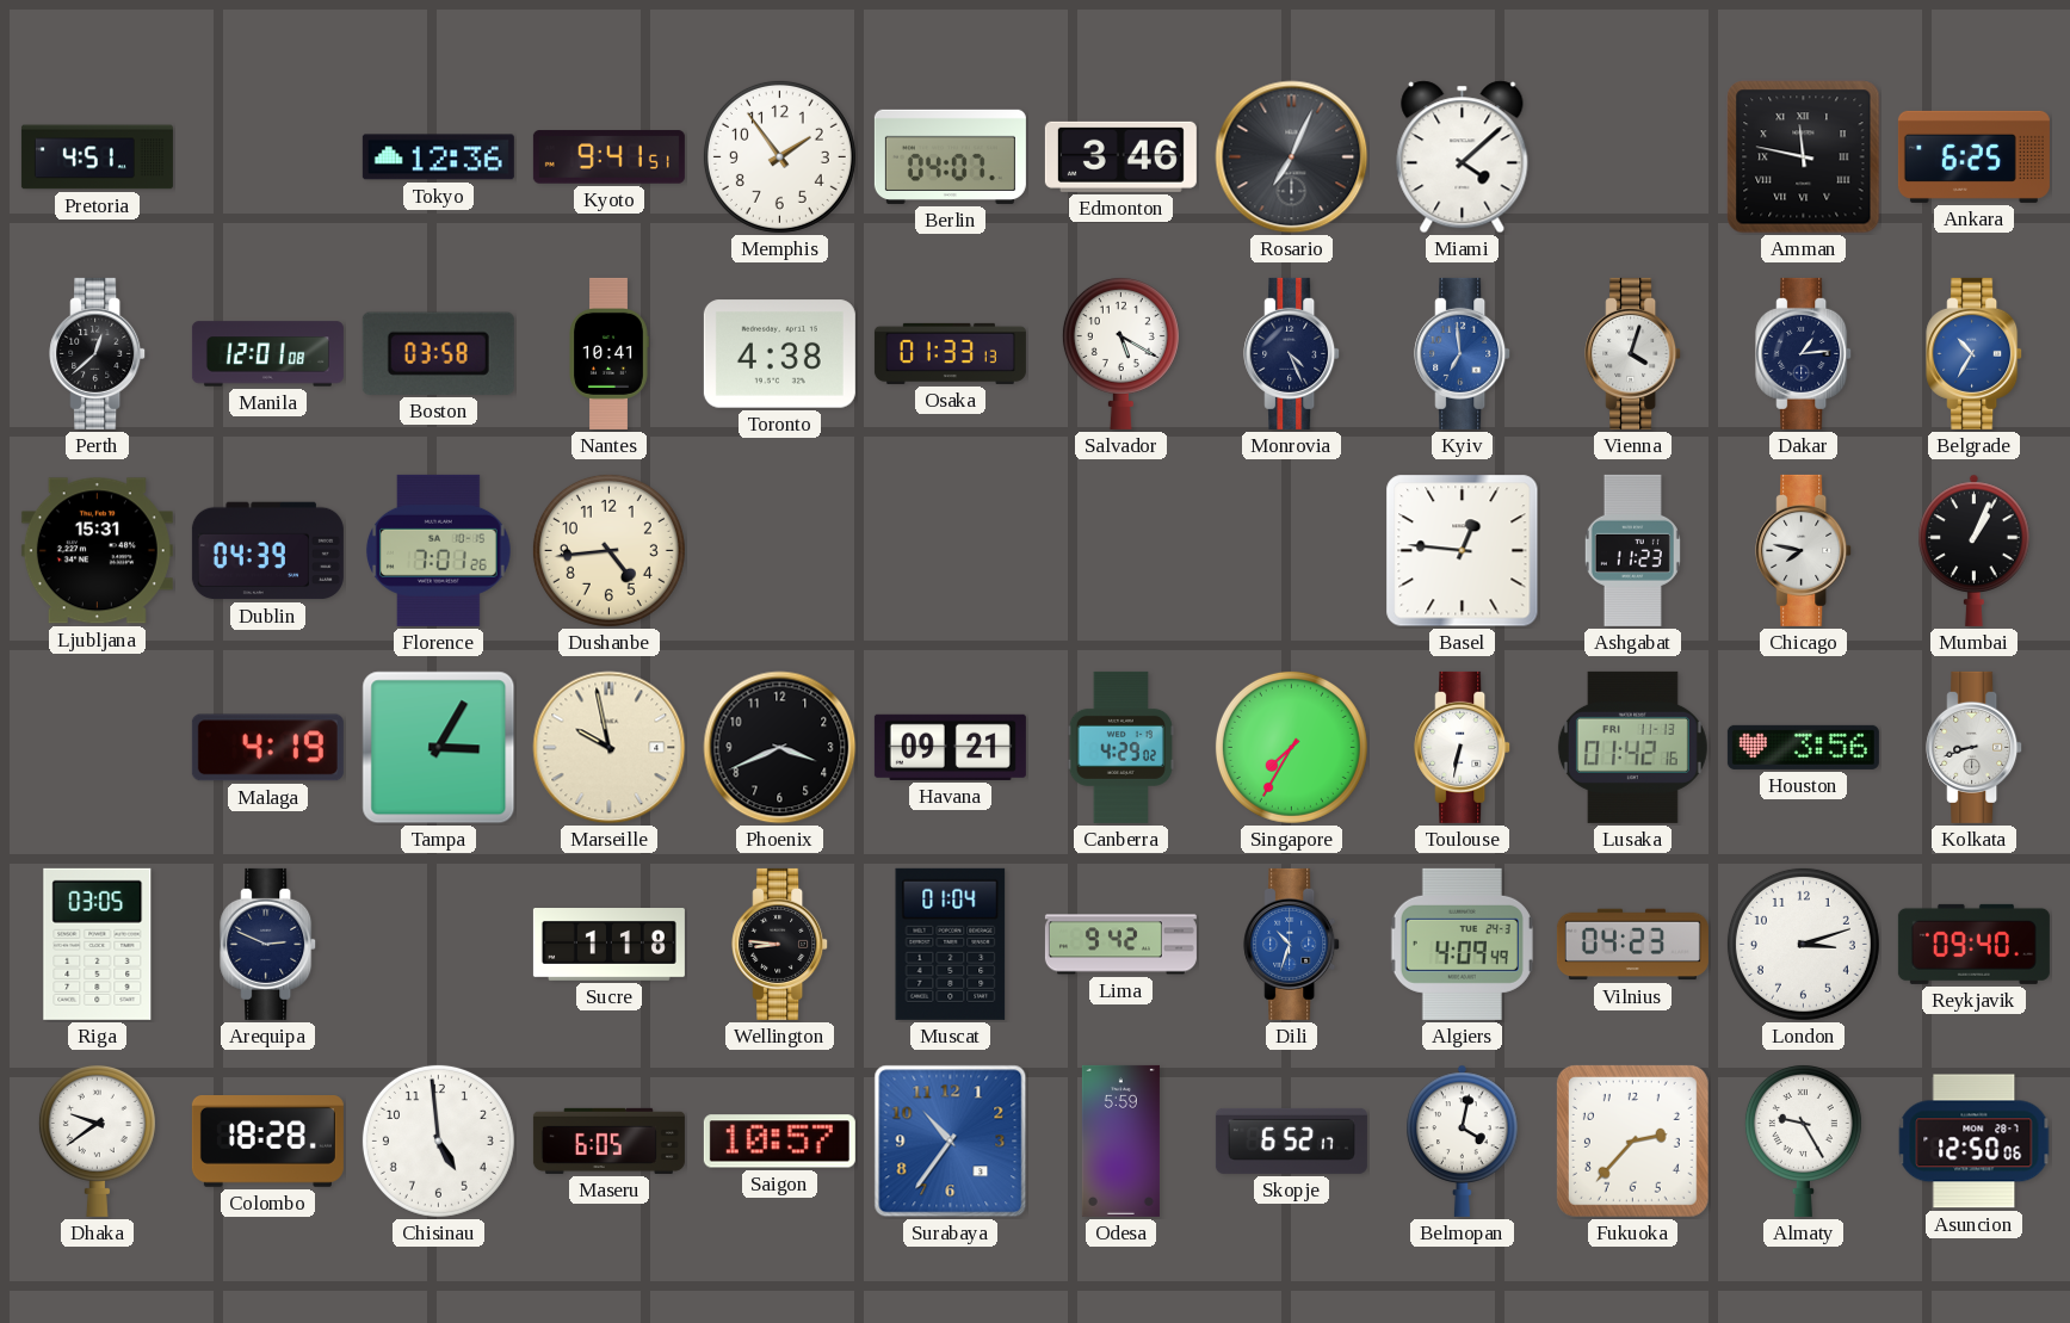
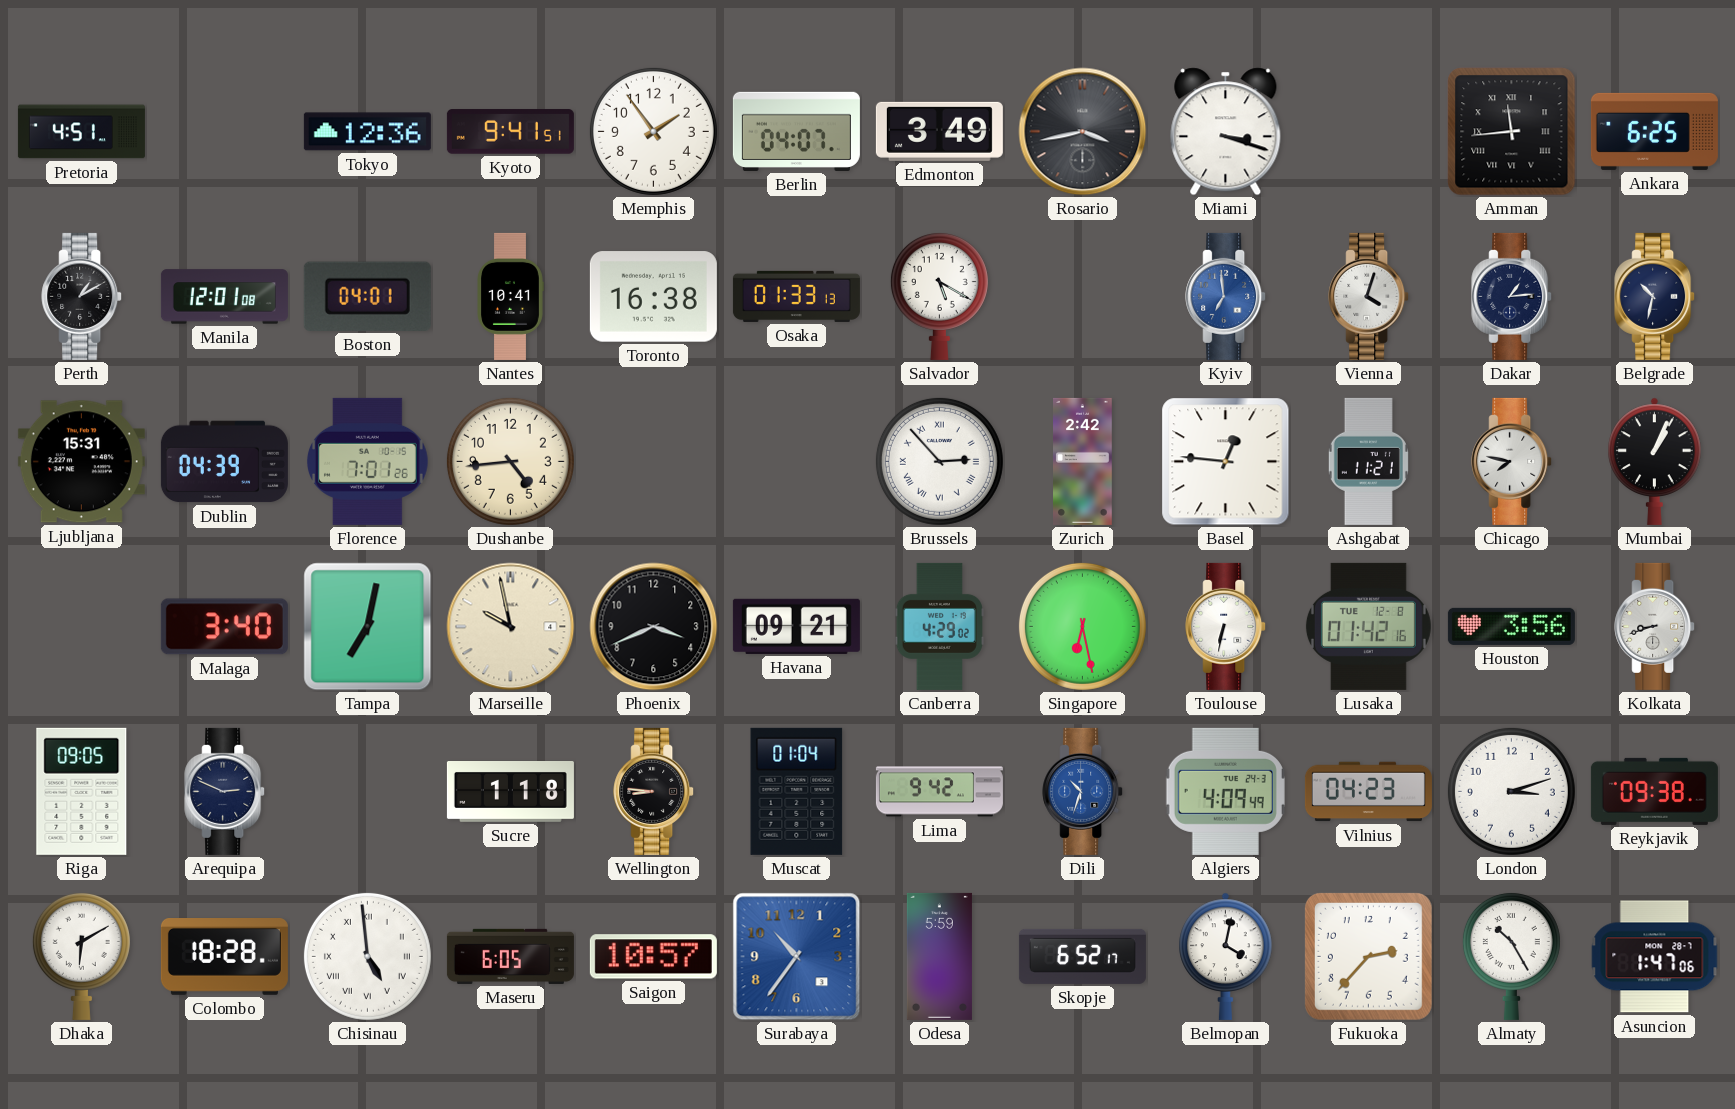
Edmonton: 3:46 -> 3:49
Rosario: 7:04 -> 3:43
Miami: 4:08 -> 3:18
Amman: 11:47 -> 11:44
Perth: 12:38 -> 1:10
Boston: 03:58 -> 04:01
Toronto: 4:38 -> 16:38
Monrovia: 4:26 -> none
Belgrade: 10:35 -> 10:32
Belgrade dial: blue -> navy
Brussels: none -> 2:53
Zurich: none -> 2:42
Ashgabat: 11:23 -> 11:21
Malaga: 4:19 -> 3:40
Tampa: 3:05 -> 7:02
Singapore: 7:35 -> 6:28
Lusaka date: FRI 11-13 -> TUE 12-8
Riga: 03:05 -> 09:05
Reykjavik: 09:40 -> 09:38
Dhaka: 9:39 -> 6:10
Chisinau numerals: Arabic -> Roman
Almaty: 9:25 -> 10:25
Asuncion: 12:50 -> 1:47
